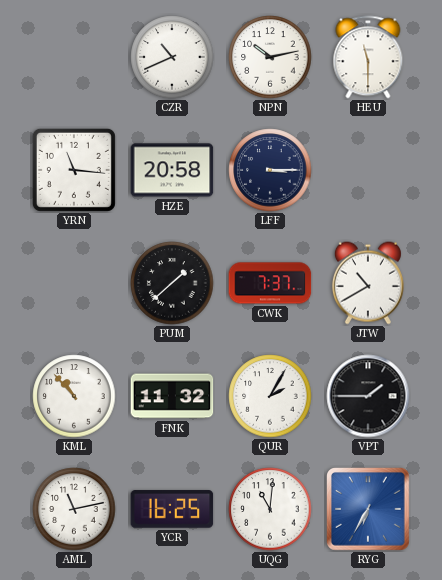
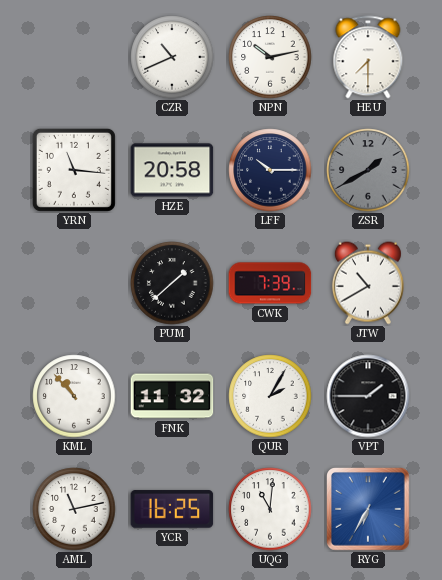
HEU: 11:30 -> 7:30
LFF: 3:15 -> 10:15
ZSR: none -> 1:40
CWK: 7:37 -> 7:39
